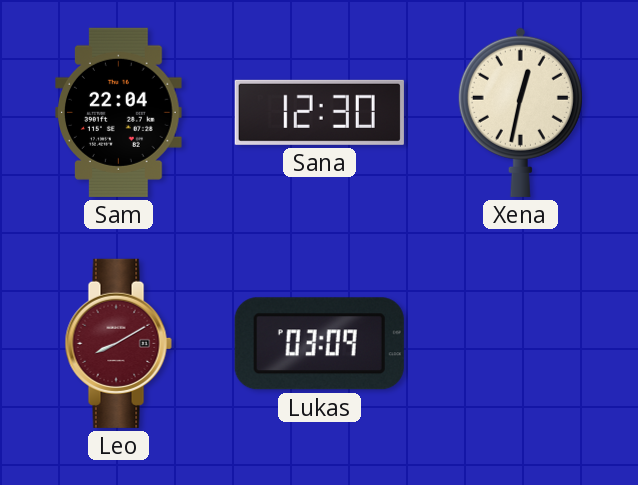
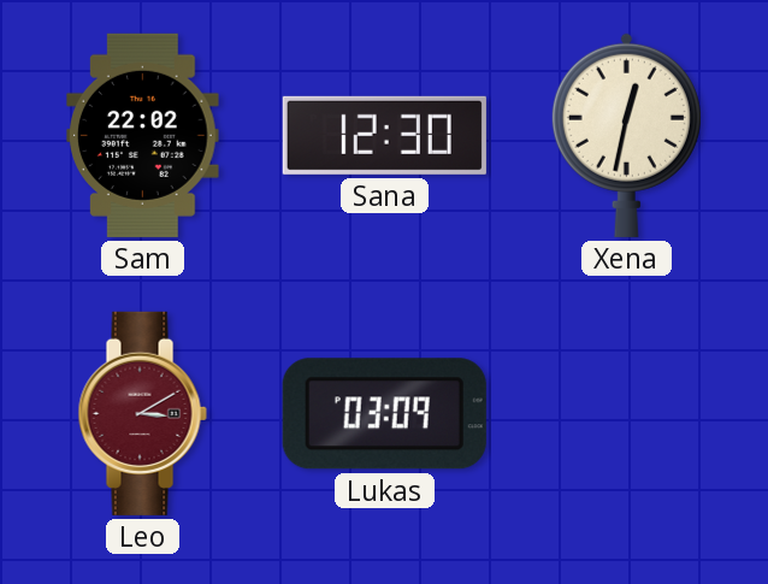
Sam: 22:04 -> 22:02
Leo: 8:10 -> 3:10
